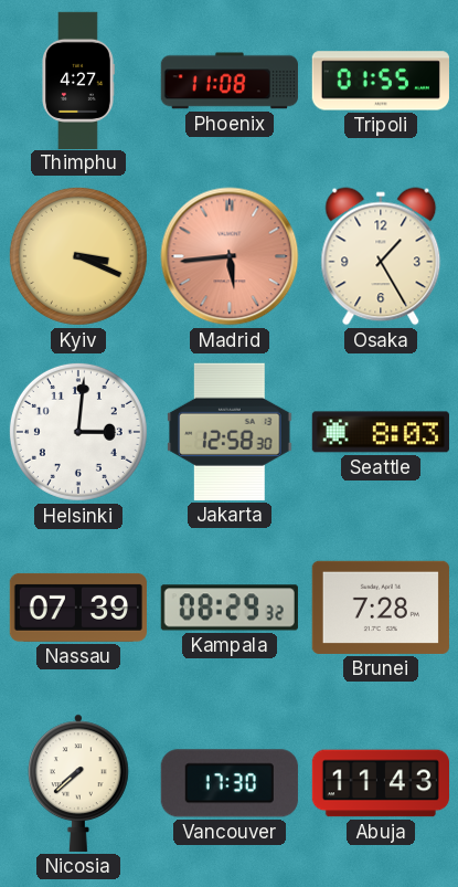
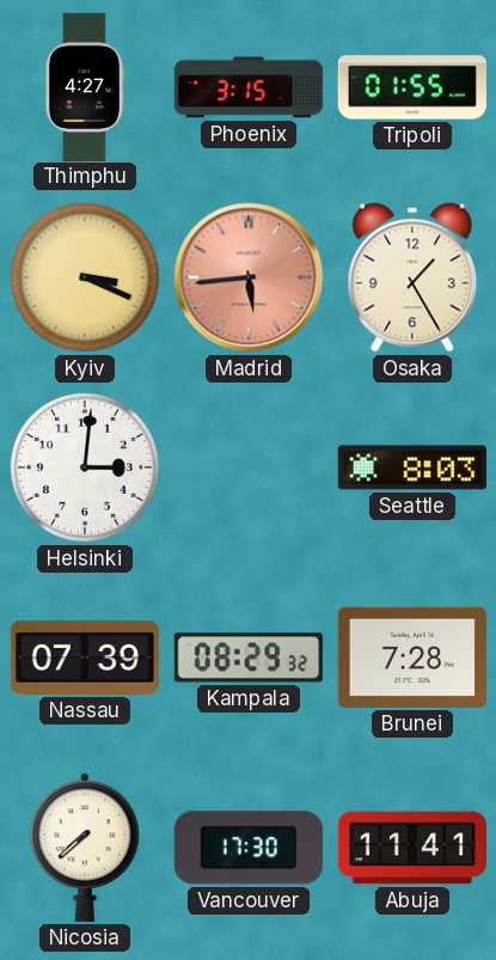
Phoenix: 11:08 -> 3:15
Jakarta: 12:58 -> none
Abuja: 11:43 -> 11:41
